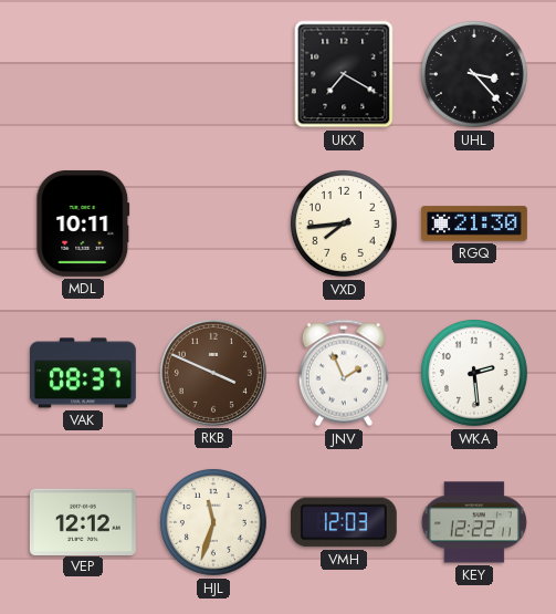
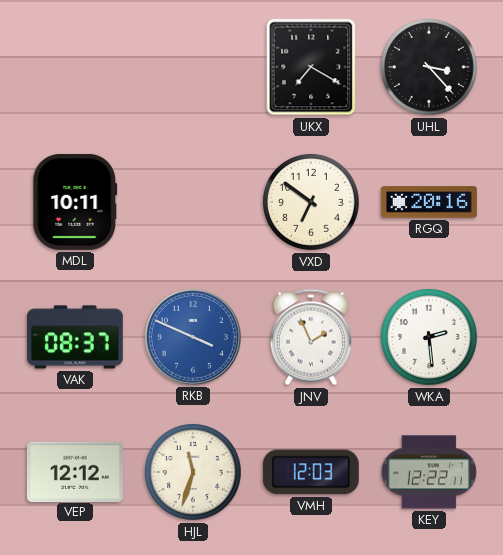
VXD: 7:44 -> 6:51
RGQ: 21:30 -> 20:16
RKB dial: brown -> blue
